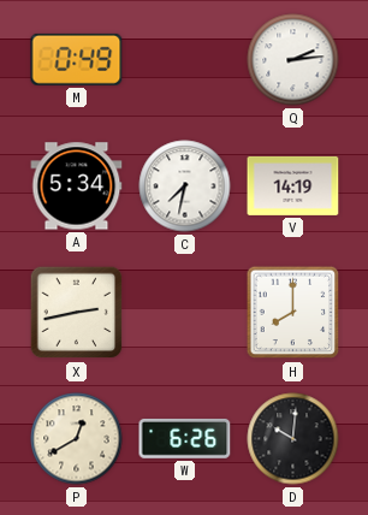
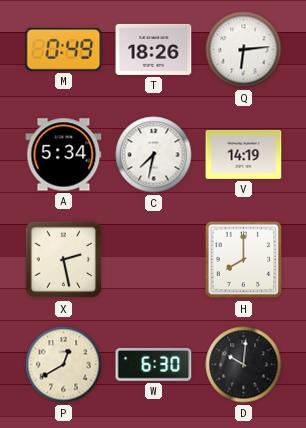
T: none -> 18:26
Q: 2:14 -> 6:14
X: 2:43 -> 2:28
W: 6:26 -> 6:30
